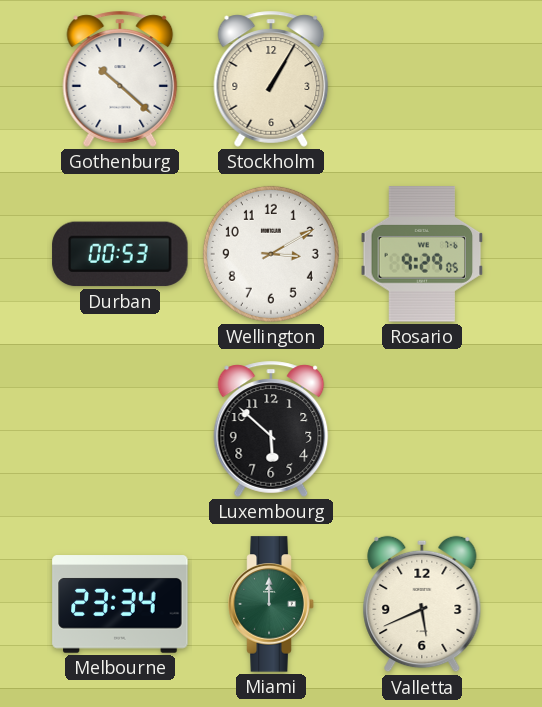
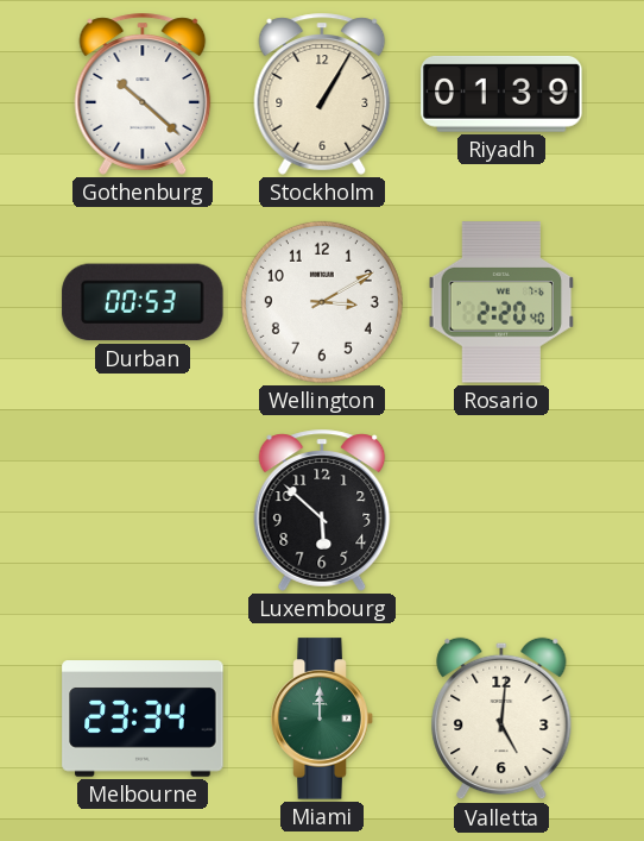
Riyadh: none -> 01:39
Rosario: 9:29 -> 2:20
Valletta: 5:41 -> 5:01
